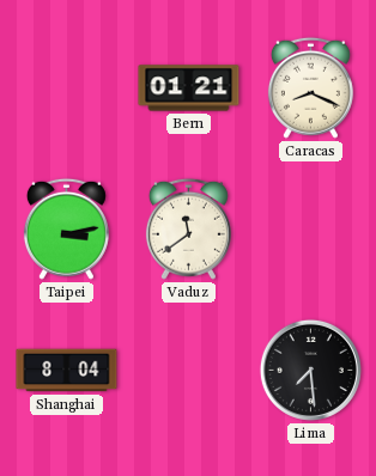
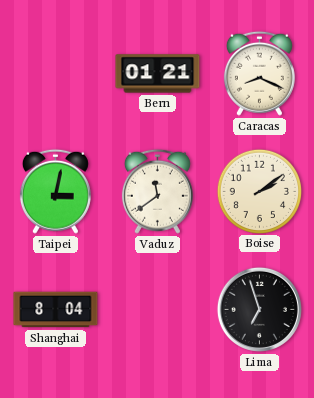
Taipei: 3:13 -> 3:02
Boise: none -> 2:09
Lima: 7:29 -> 6:57
